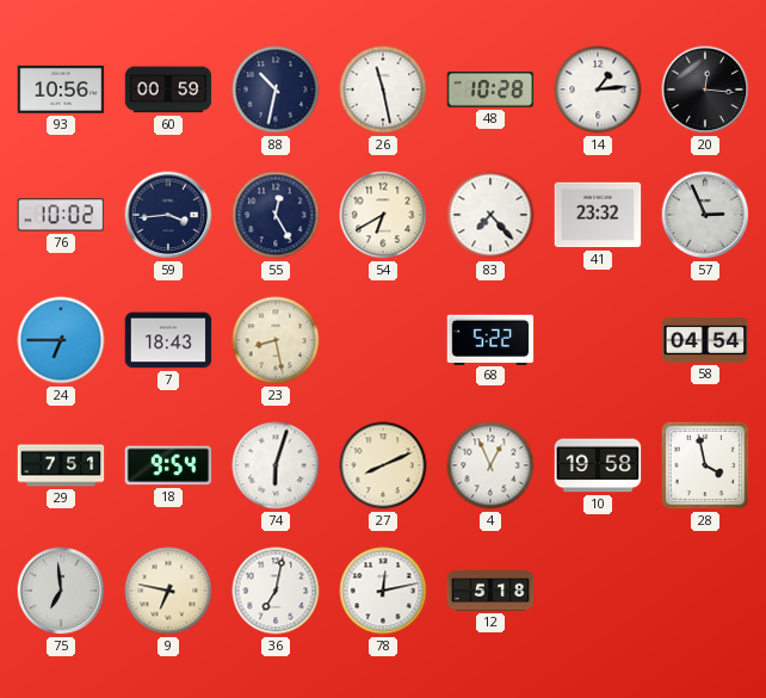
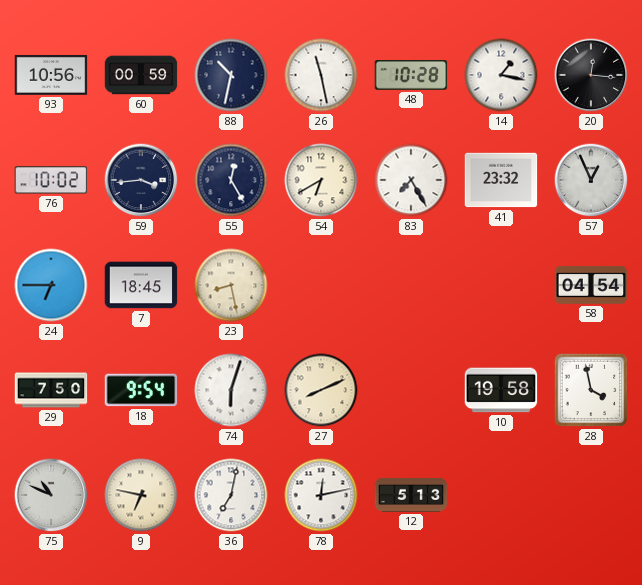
14: 1:14 -> 1:17
83: 7:23 -> 7:25
57: 2:56 -> 12:56
7: 18:43 -> 18:45
68: 5:22 -> none
29: 7:51 -> 7:50
4: 12:56 -> none
75: 6:59 -> 10:49
12: 5:18 -> 5:13
